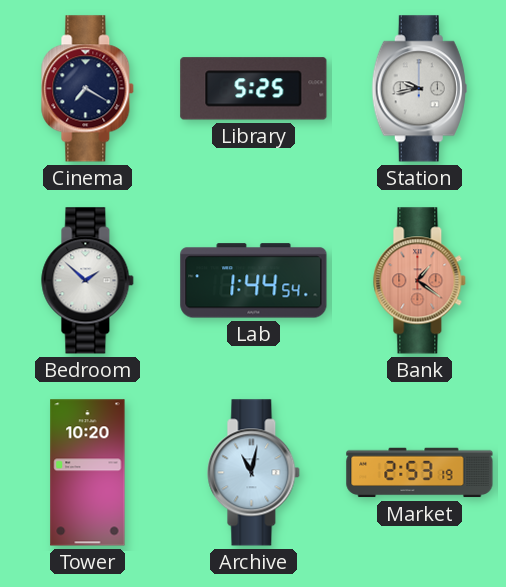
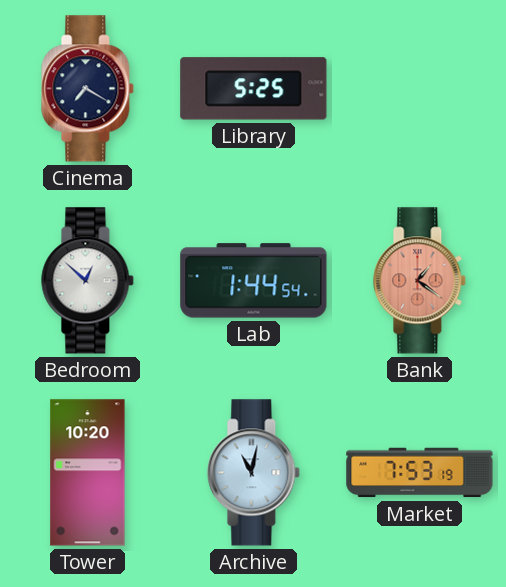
Station: 9:43 -> none
Bedroom: 1:52 -> 12:52
Market: 2:53 -> 7:53
